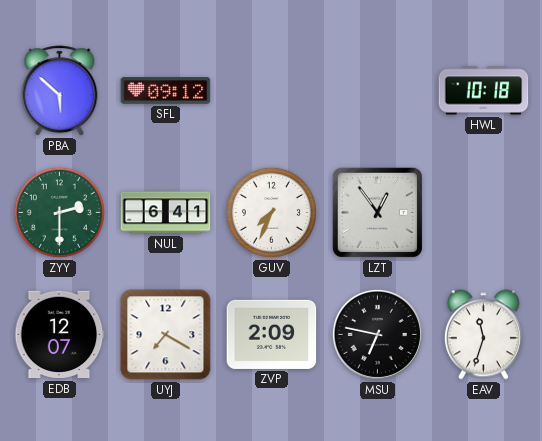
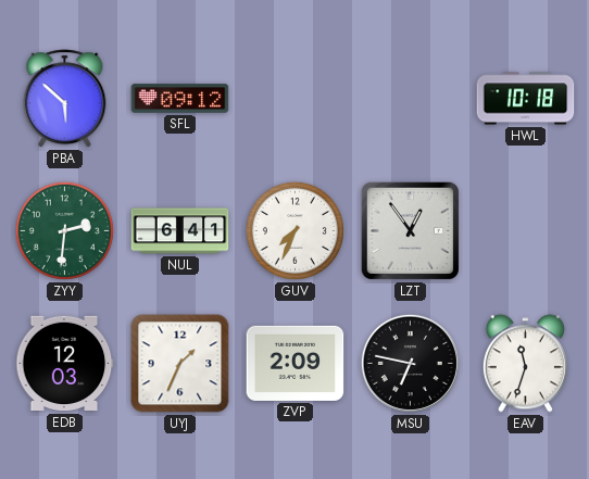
ZYY: 2:30 -> 2:31
EDB: 12:07 -> 12:03
UYJ: 7:20 -> 1:34
